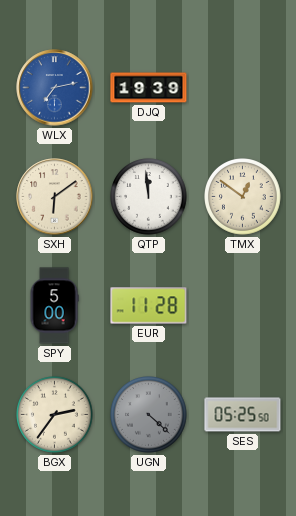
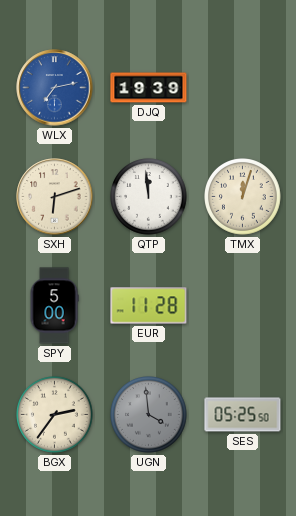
SXH: 6:09 -> 6:12
TMX: 12:51 -> 12:03
UGN: 4:22 -> 3:59
